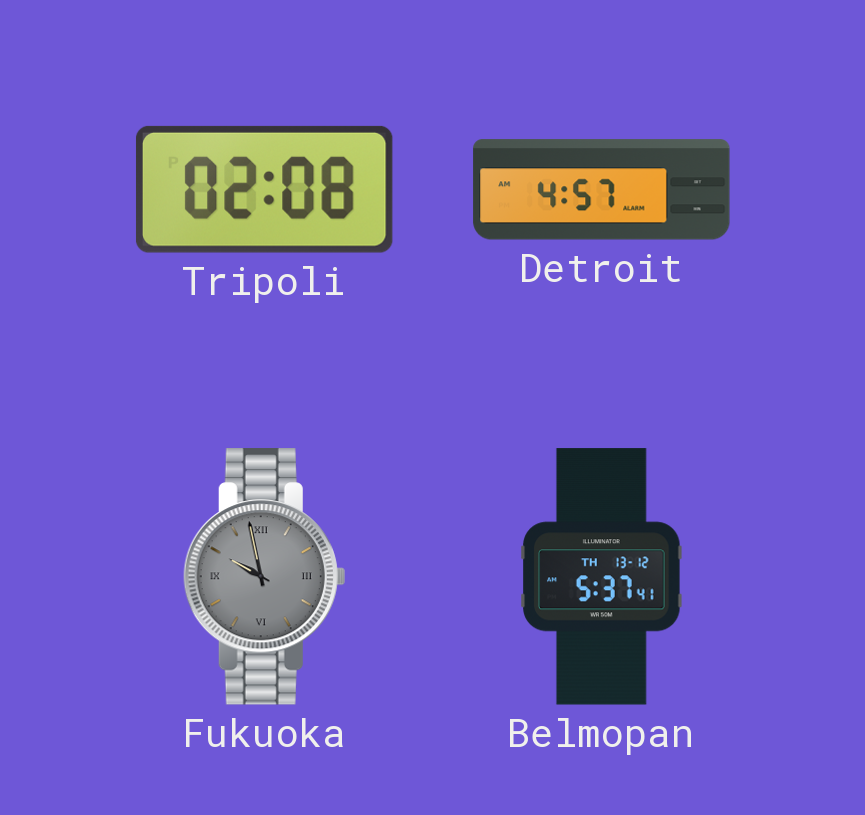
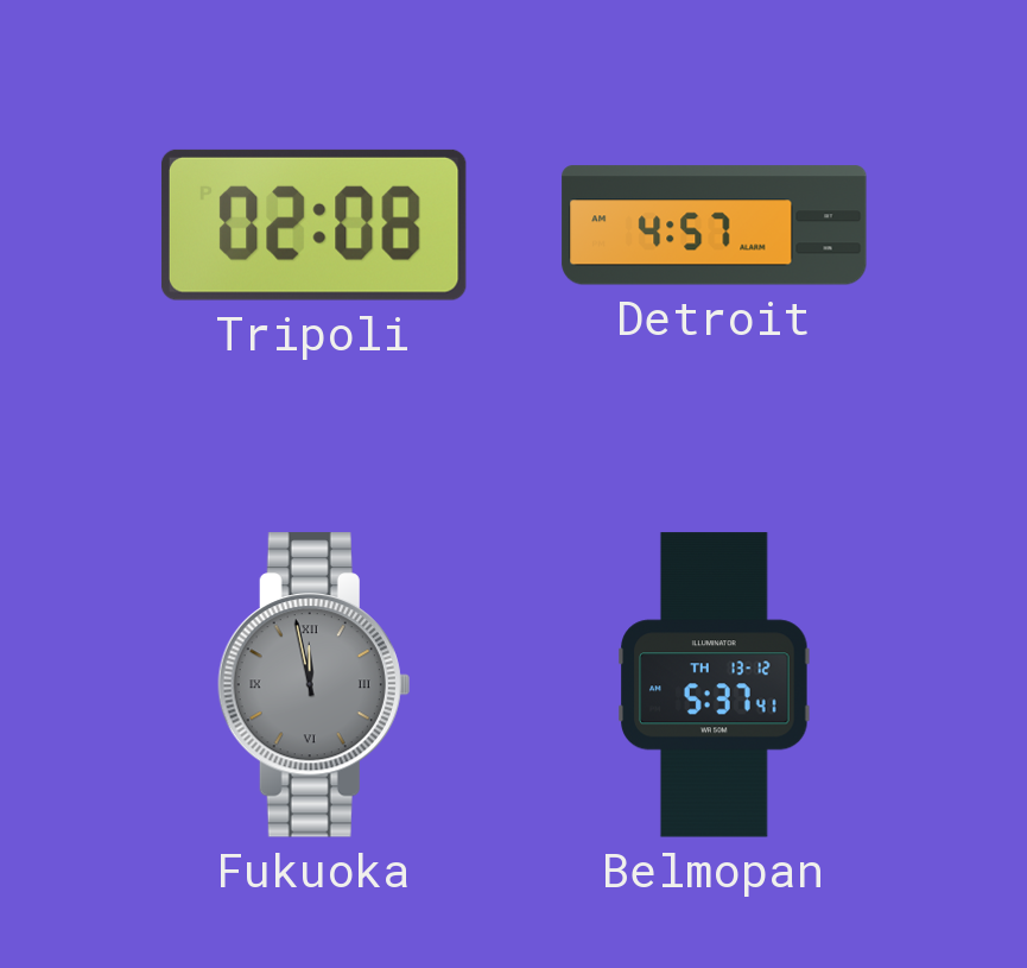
Fukuoka: 9:58 -> 11:58
